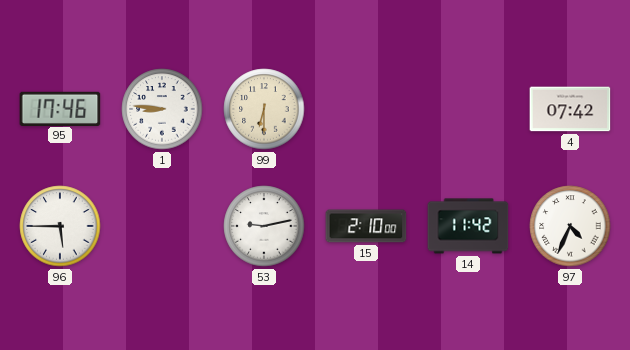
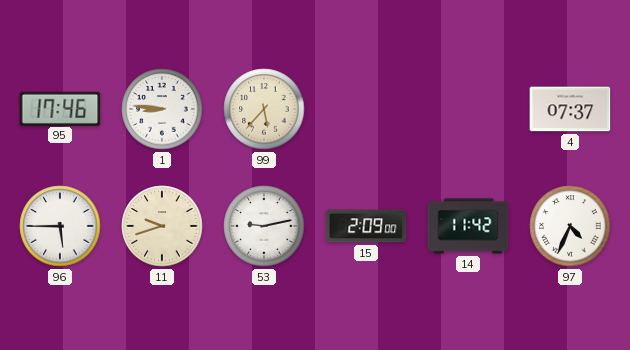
99: 6:30 -> 5:37
4: 07:42 -> 07:37
11: none -> 9:42
15: 2:10 -> 2:09
